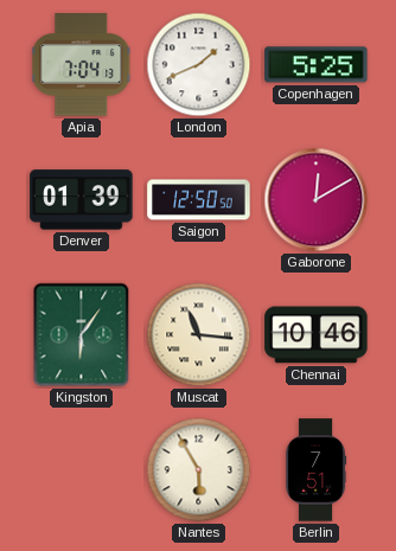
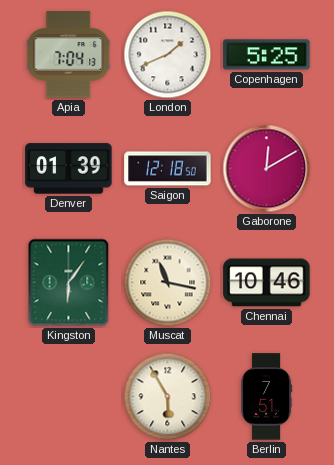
Saigon: 12:50 -> 12:18
Muscat: 11:16 -> 11:17
